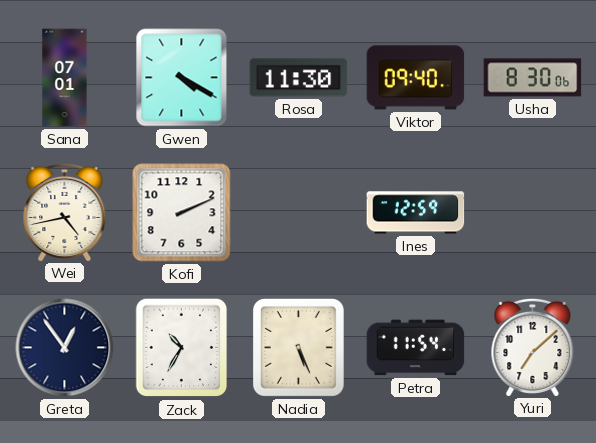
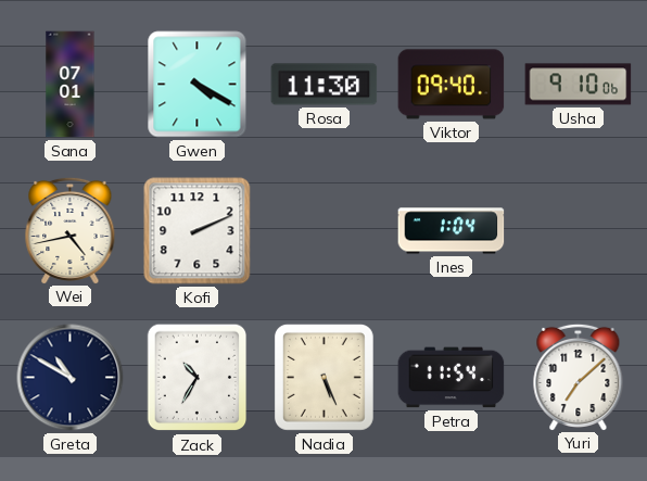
Usha: 8:30 -> 9:10
Ines: 12:59 -> 1:04
Greta: 12:54 -> 10:50
